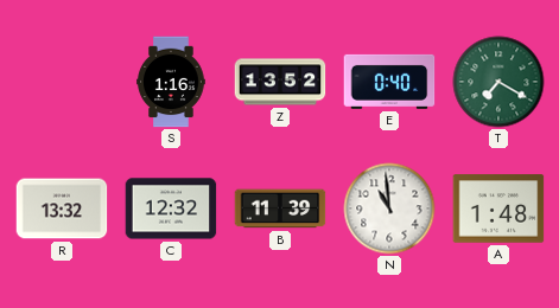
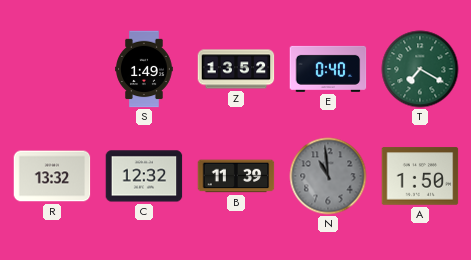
S: 1:16 -> 1:49
N dial: white -> grey
A: 1:48 -> 1:50
